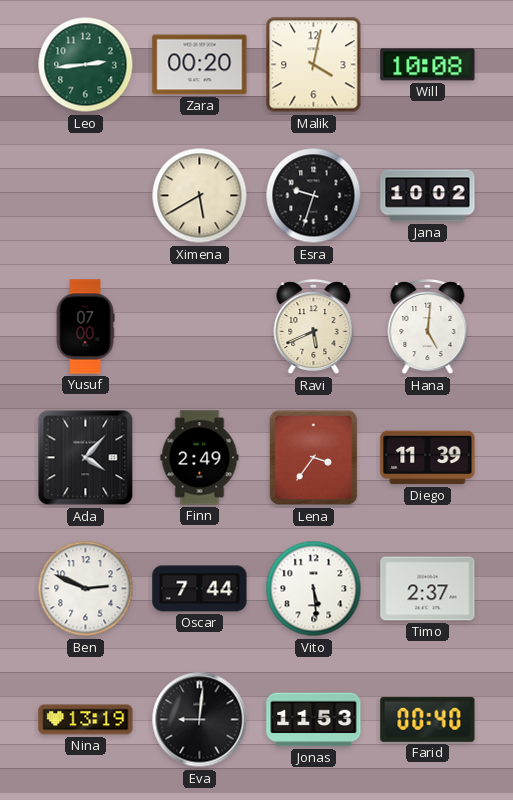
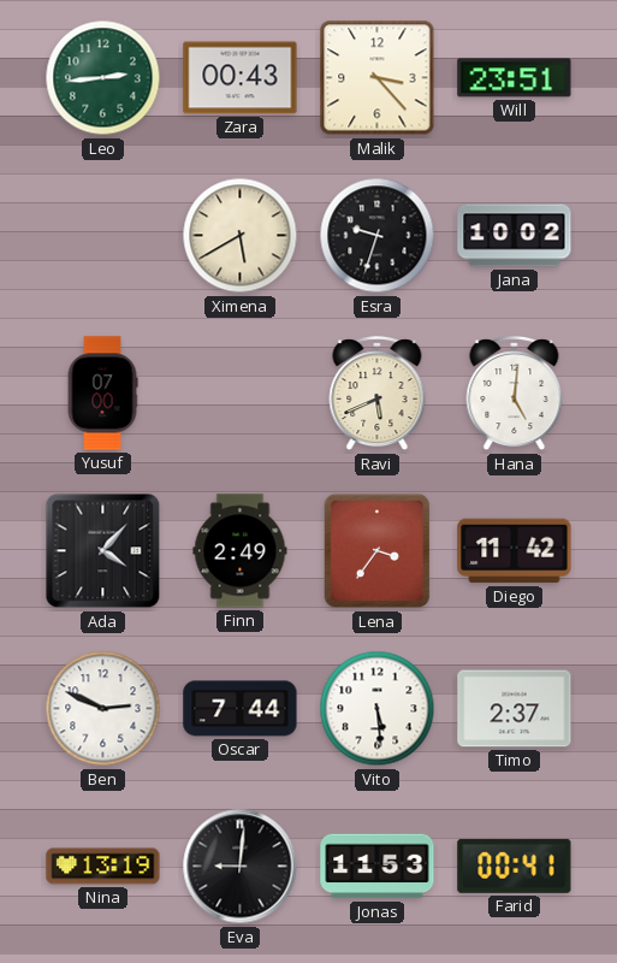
Zara: 00:20 -> 00:43
Malik: 4:02 -> 3:23
Will: 10:08 -> 23:51
Diego: 11:39 -> 11:42
Farid: 00:40 -> 00:41
